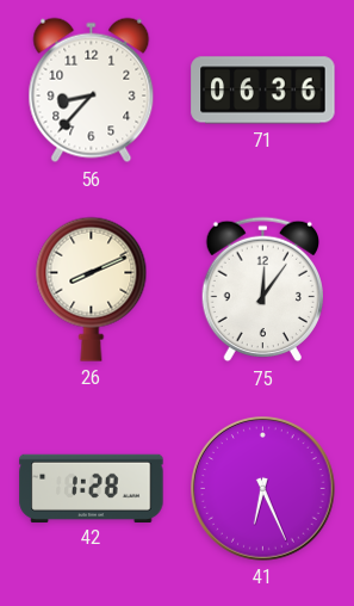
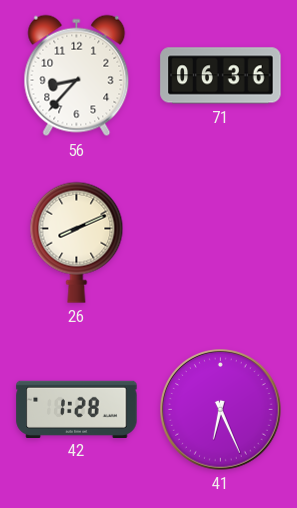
75: 12:06 -> none
